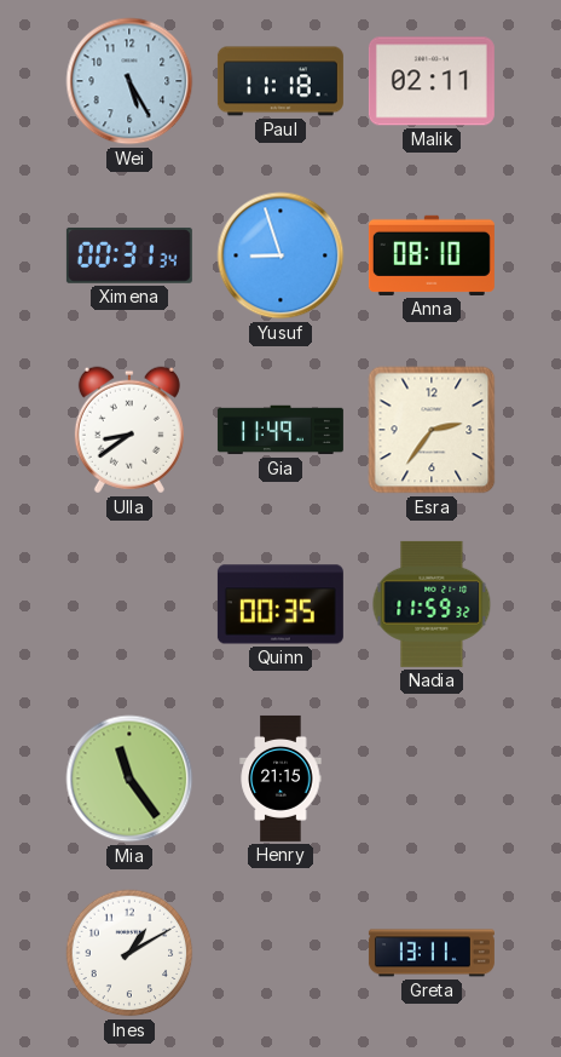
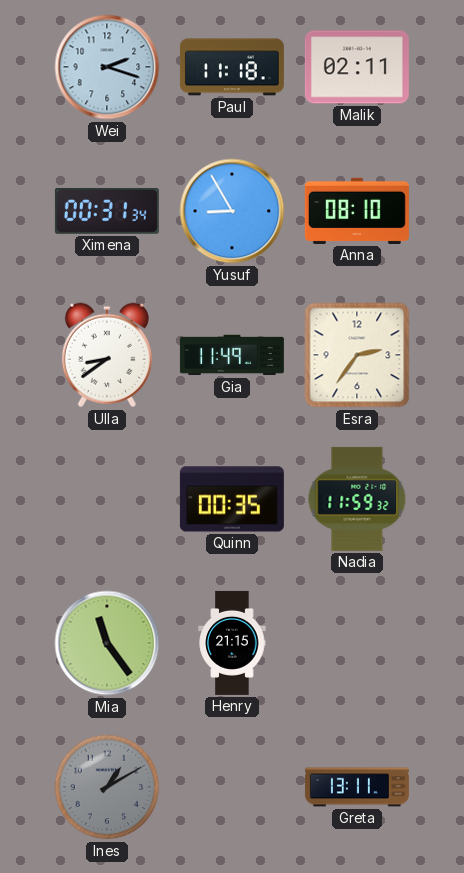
Wei: 5:25 -> 2:18
Yusuf: 8:57 -> 8:55
Ines dial: white -> grey
